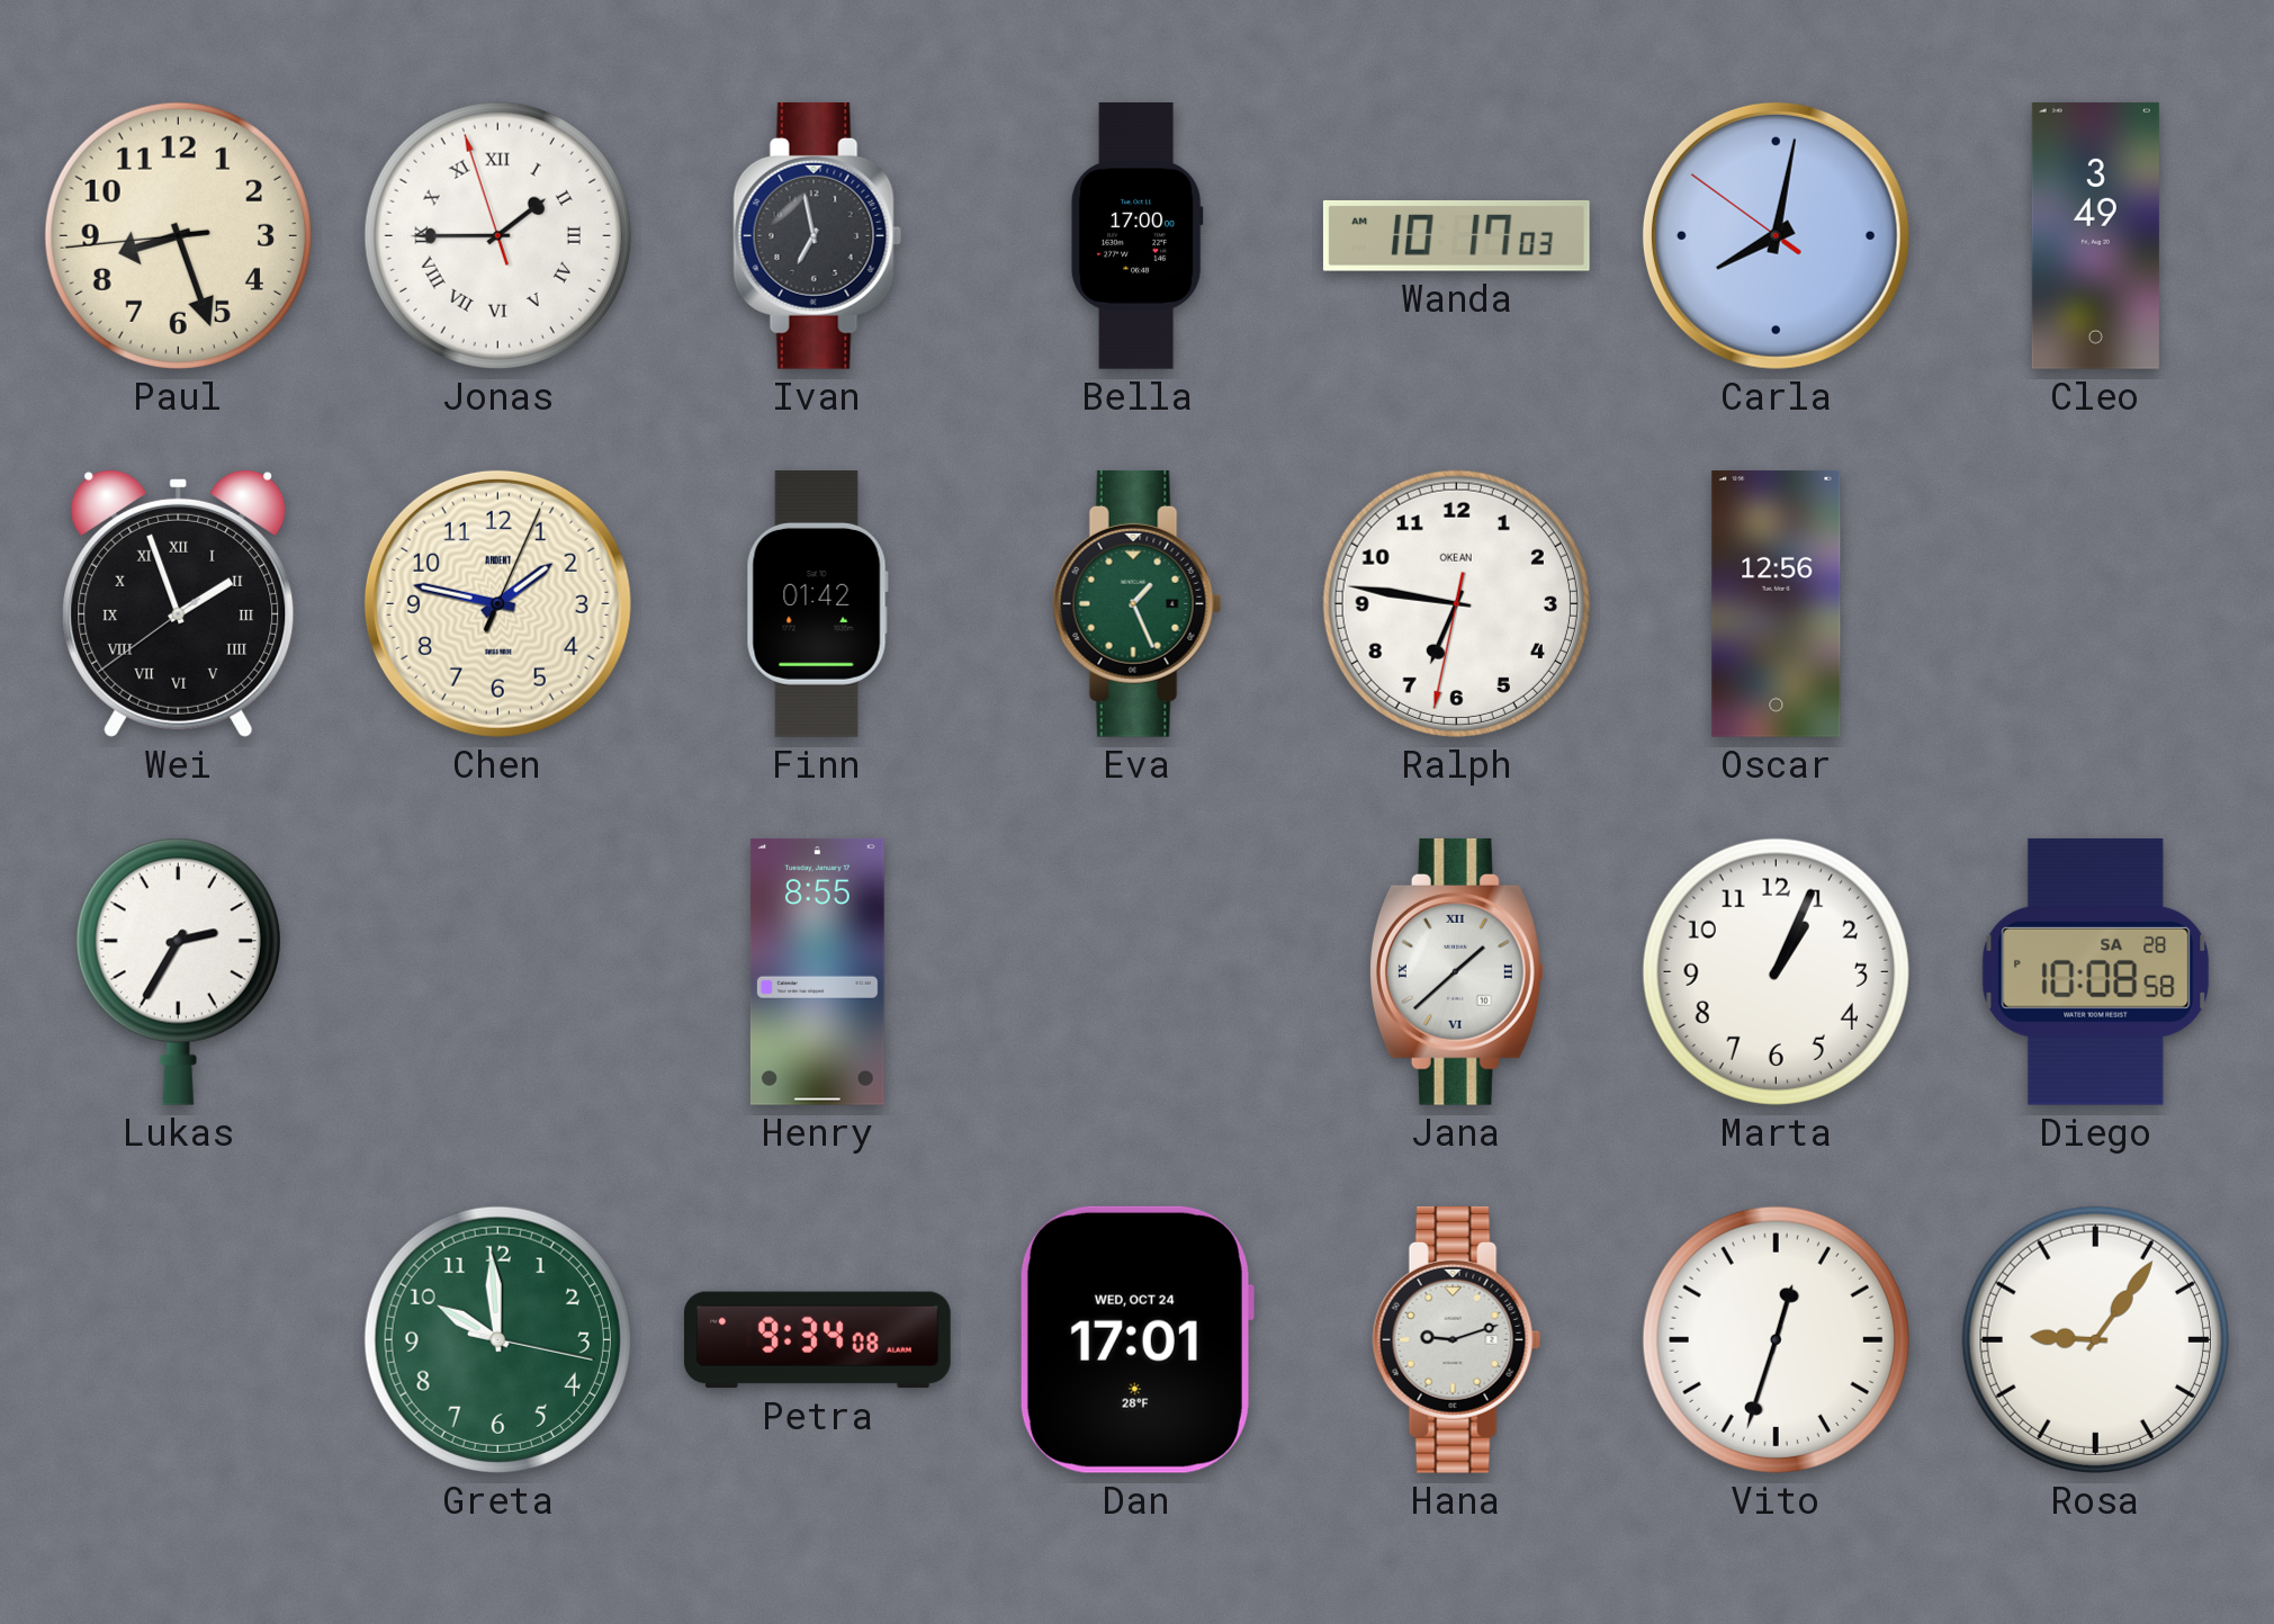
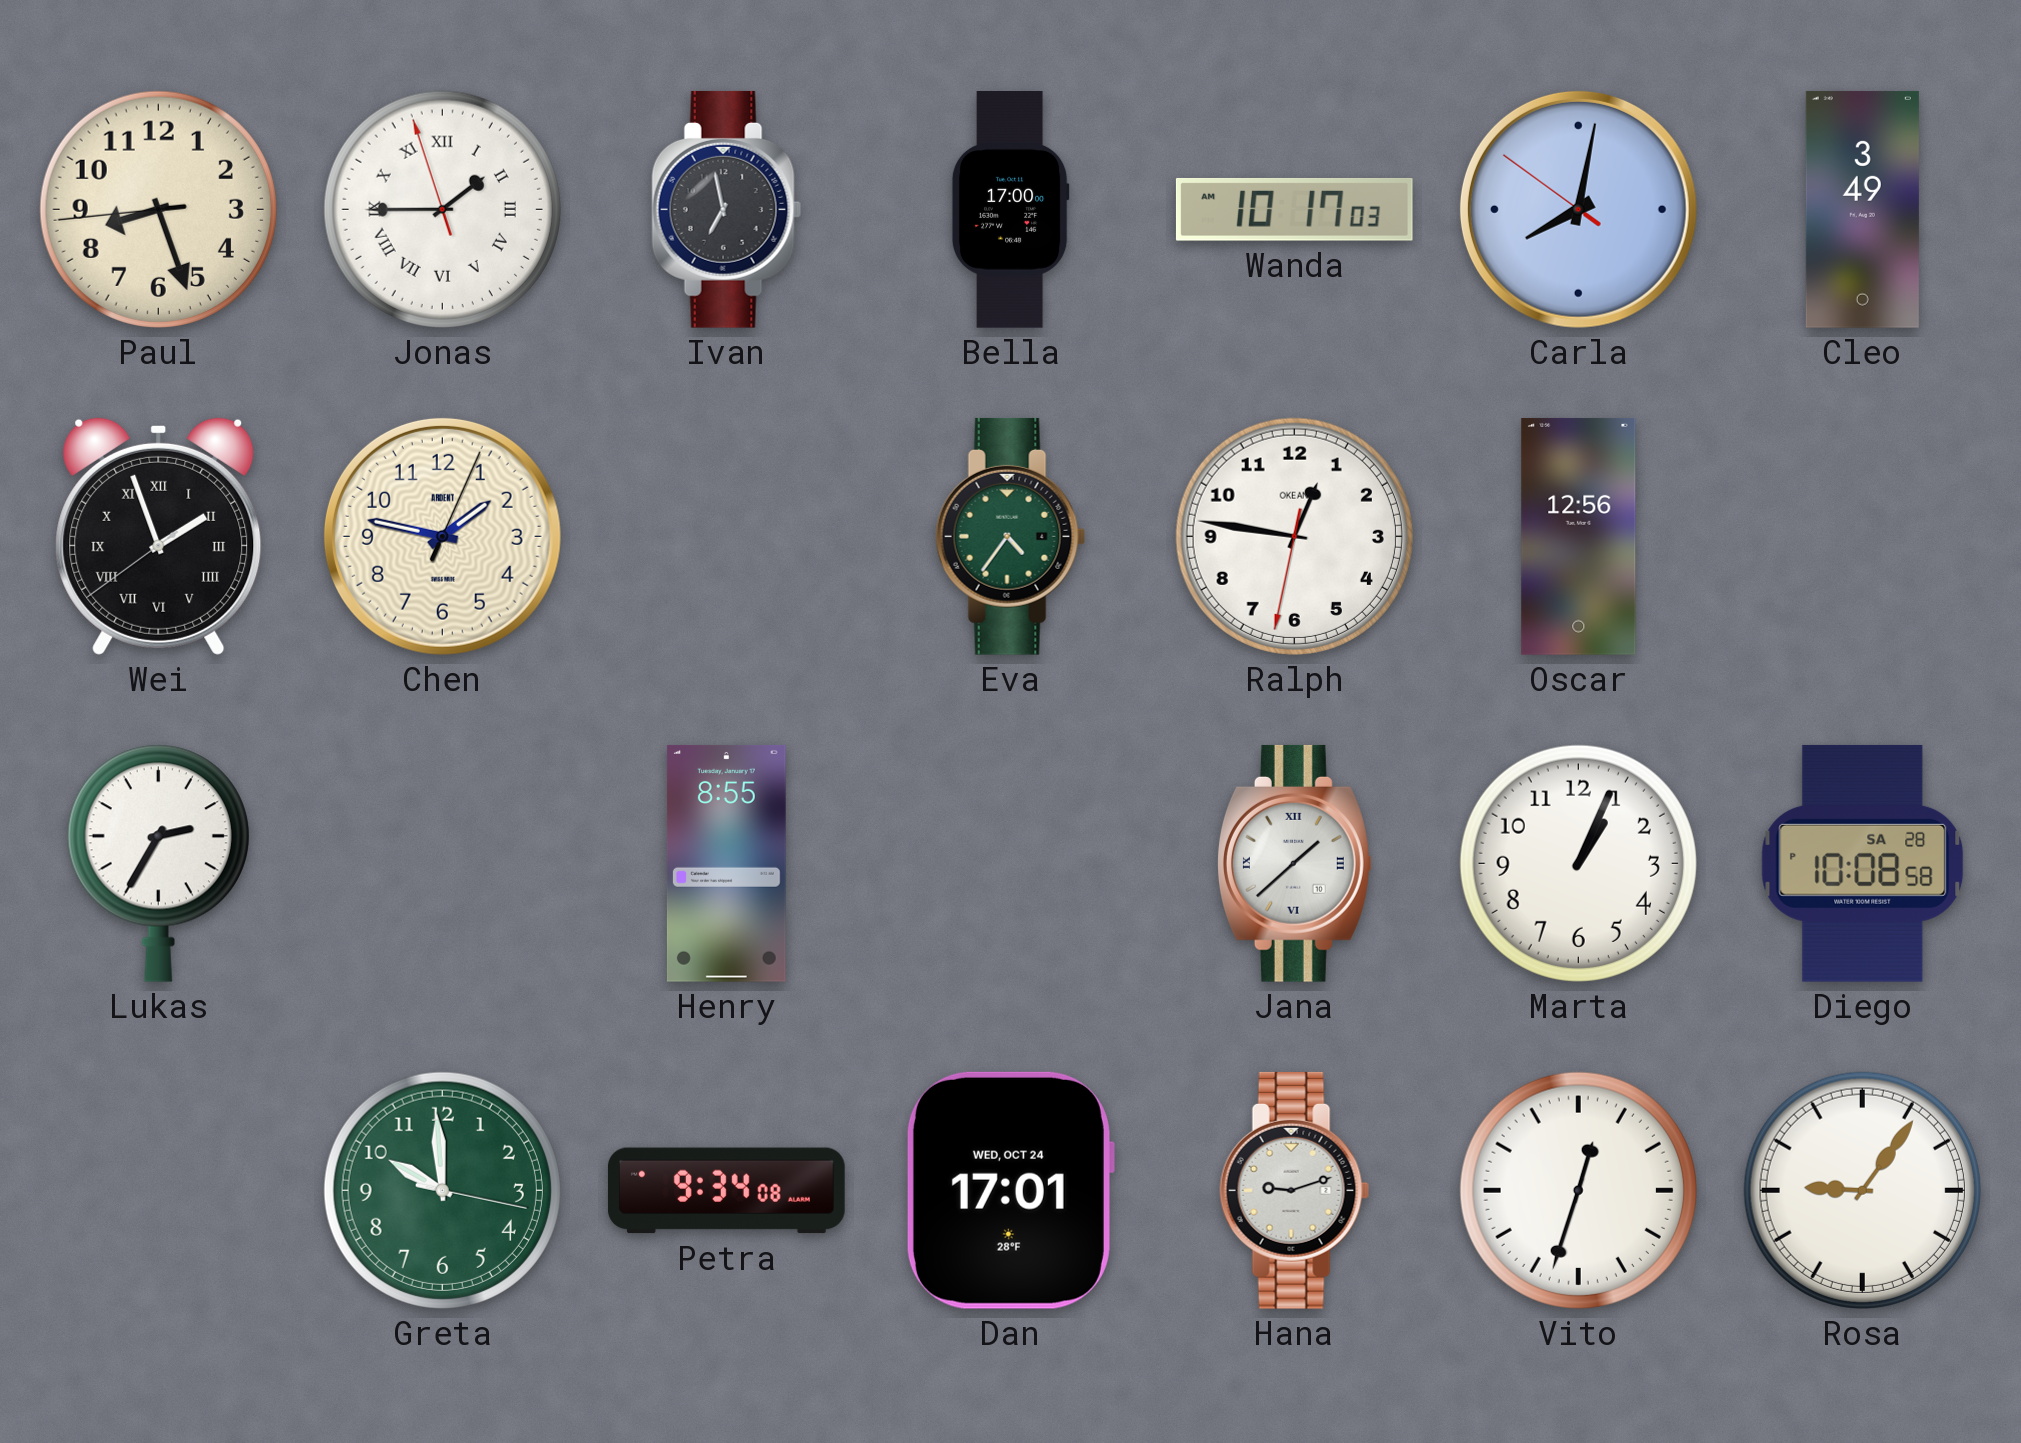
Finn: 01:42 -> none
Eva: 1:26 -> 4:36
Ralph: 6:46 -> 12:46
